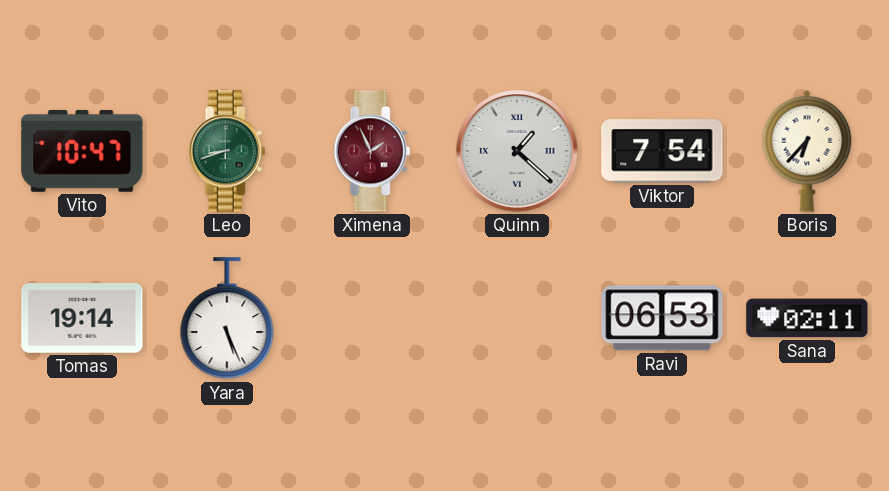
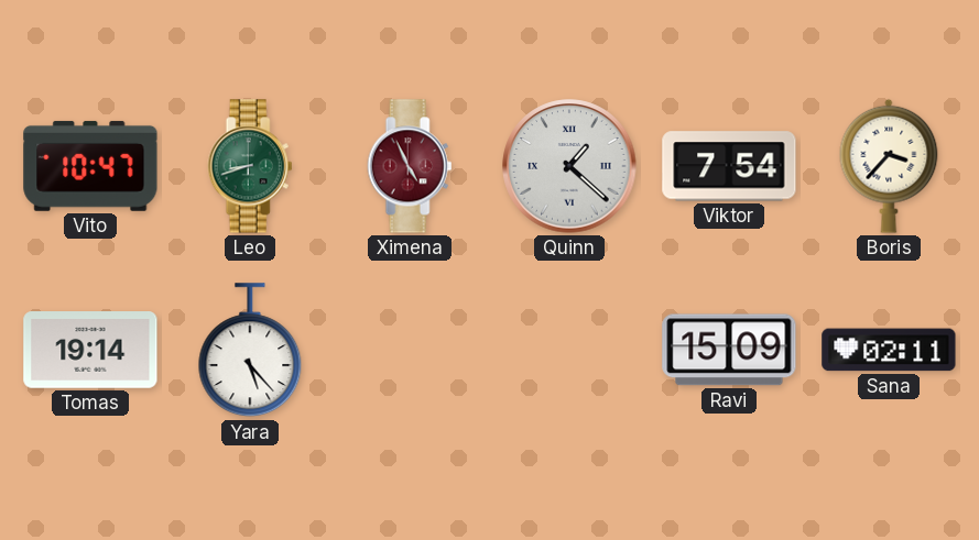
Ximena: 1:56 -> 4:56
Boris: 6:37 -> 3:37
Yara: 5:26 -> 5:23
Ravi: 06:53 -> 15:09
